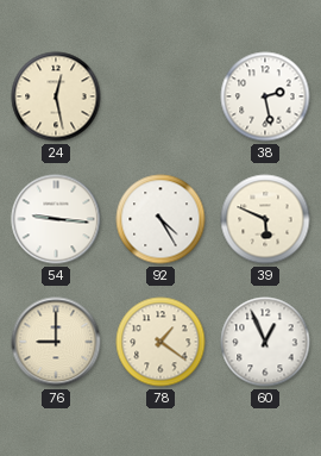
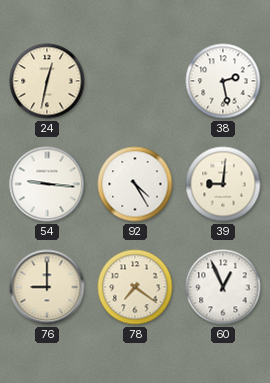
24: 12:28 -> 12:32
39: 5:49 -> 9:01
78: 1:21 -> 7:21
